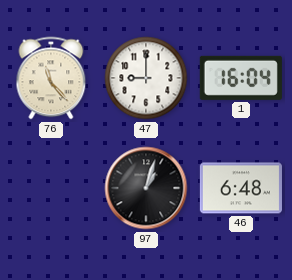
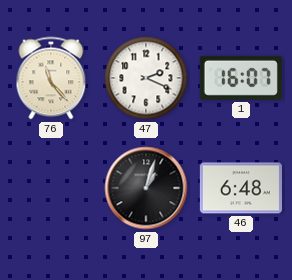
47: 9:00 -> 2:19
1: 16:04 -> 16:07
